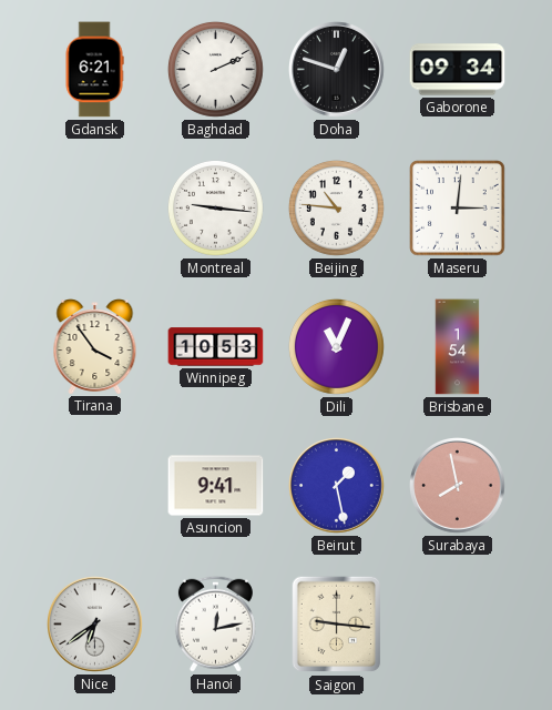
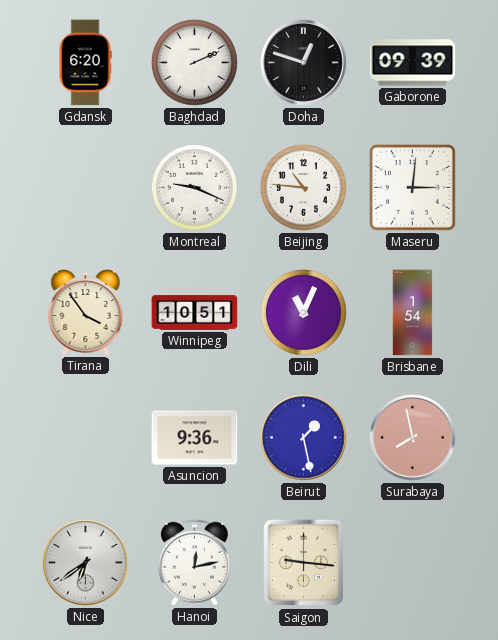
Gdansk: 6:21 -> 6:20
Gaborone: 09:34 -> 09:39
Montreal: 9:16 -> 9:19
Winnipeg: 10:53 -> 10:51
Asuncion: 9:41 -> 9:36
